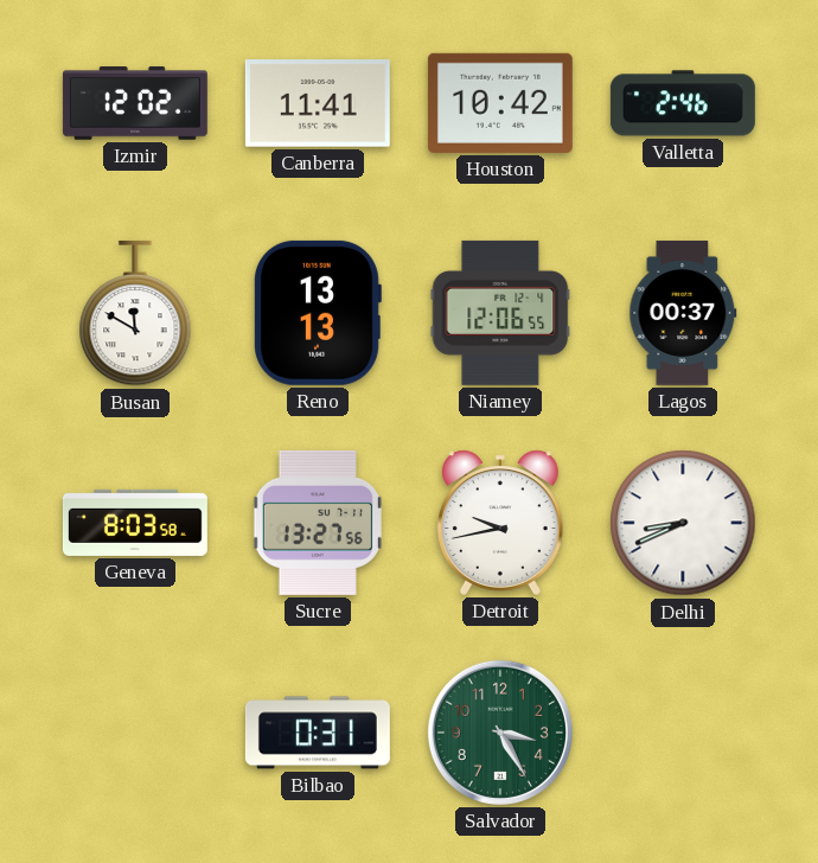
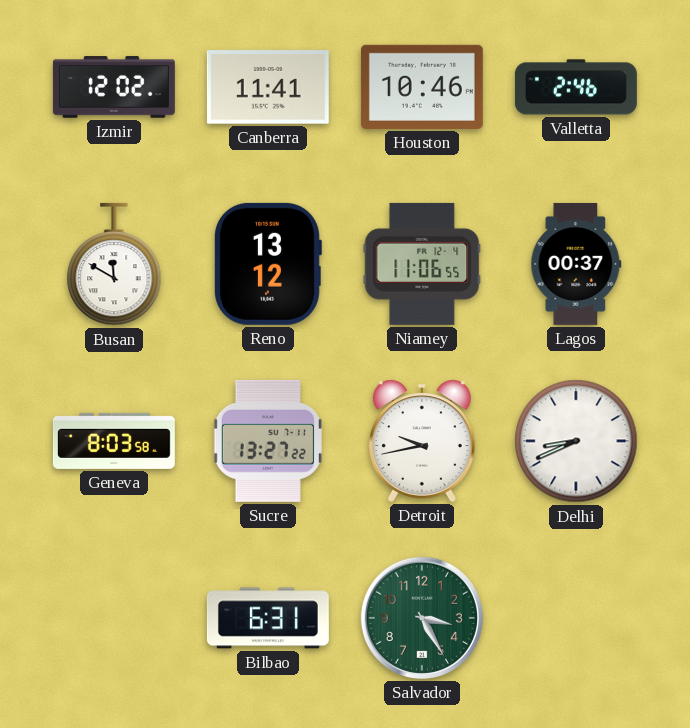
Houston: 10:42 -> 10:46
Reno: 13:13 -> 13:12
Niamey: 12:06 -> 11:06
Sucre: 13:27:56 -> 13:27:22
Bilbao: 0:31 -> 6:31
